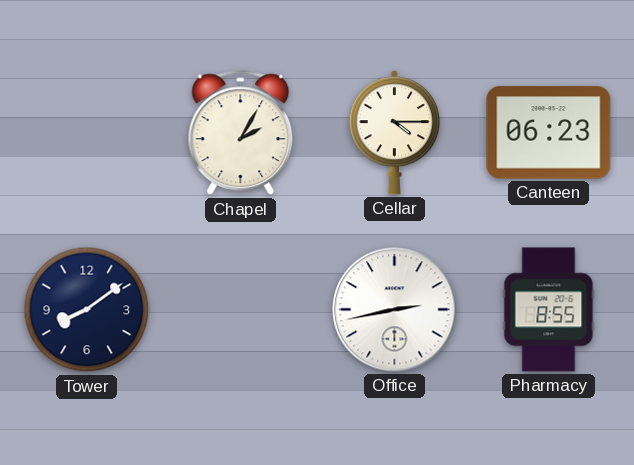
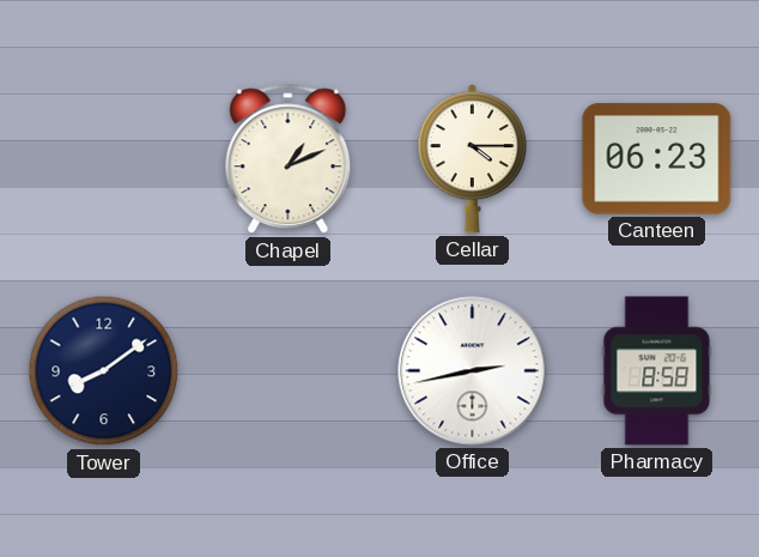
Chapel: 2:05 -> 1:11
Pharmacy: 8:55 -> 8:58
